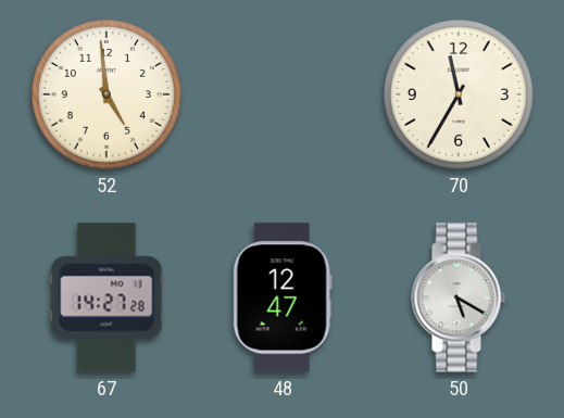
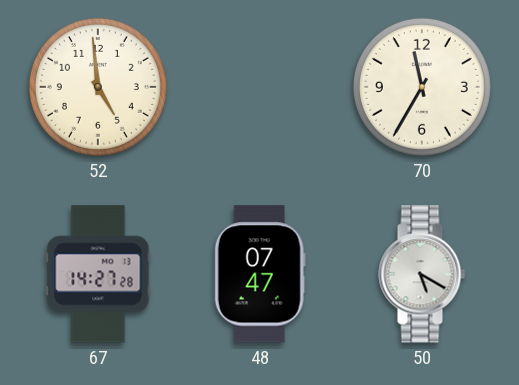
48: 12:47 -> 07:47
